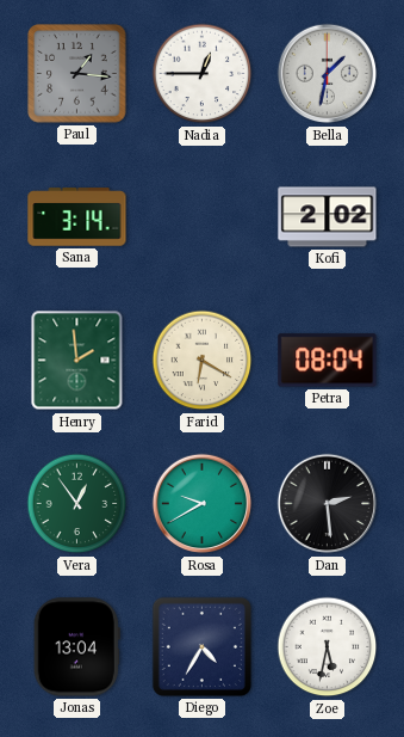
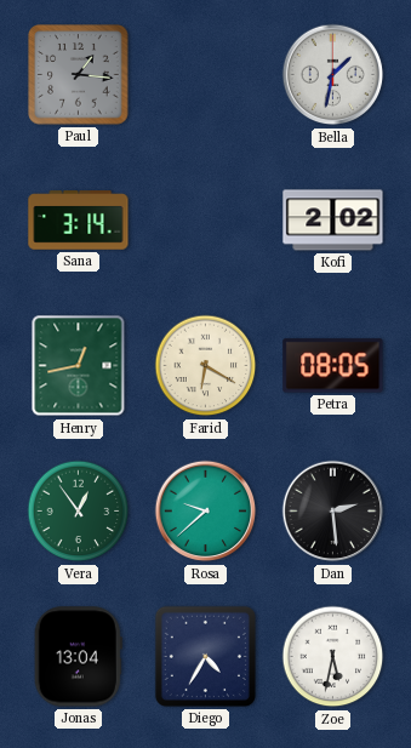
Nadia: 12:45 -> none
Henry: 1:59 -> 12:43
Petra: 08:04 -> 08:05
Rosa: 9:40 -> 9:38
